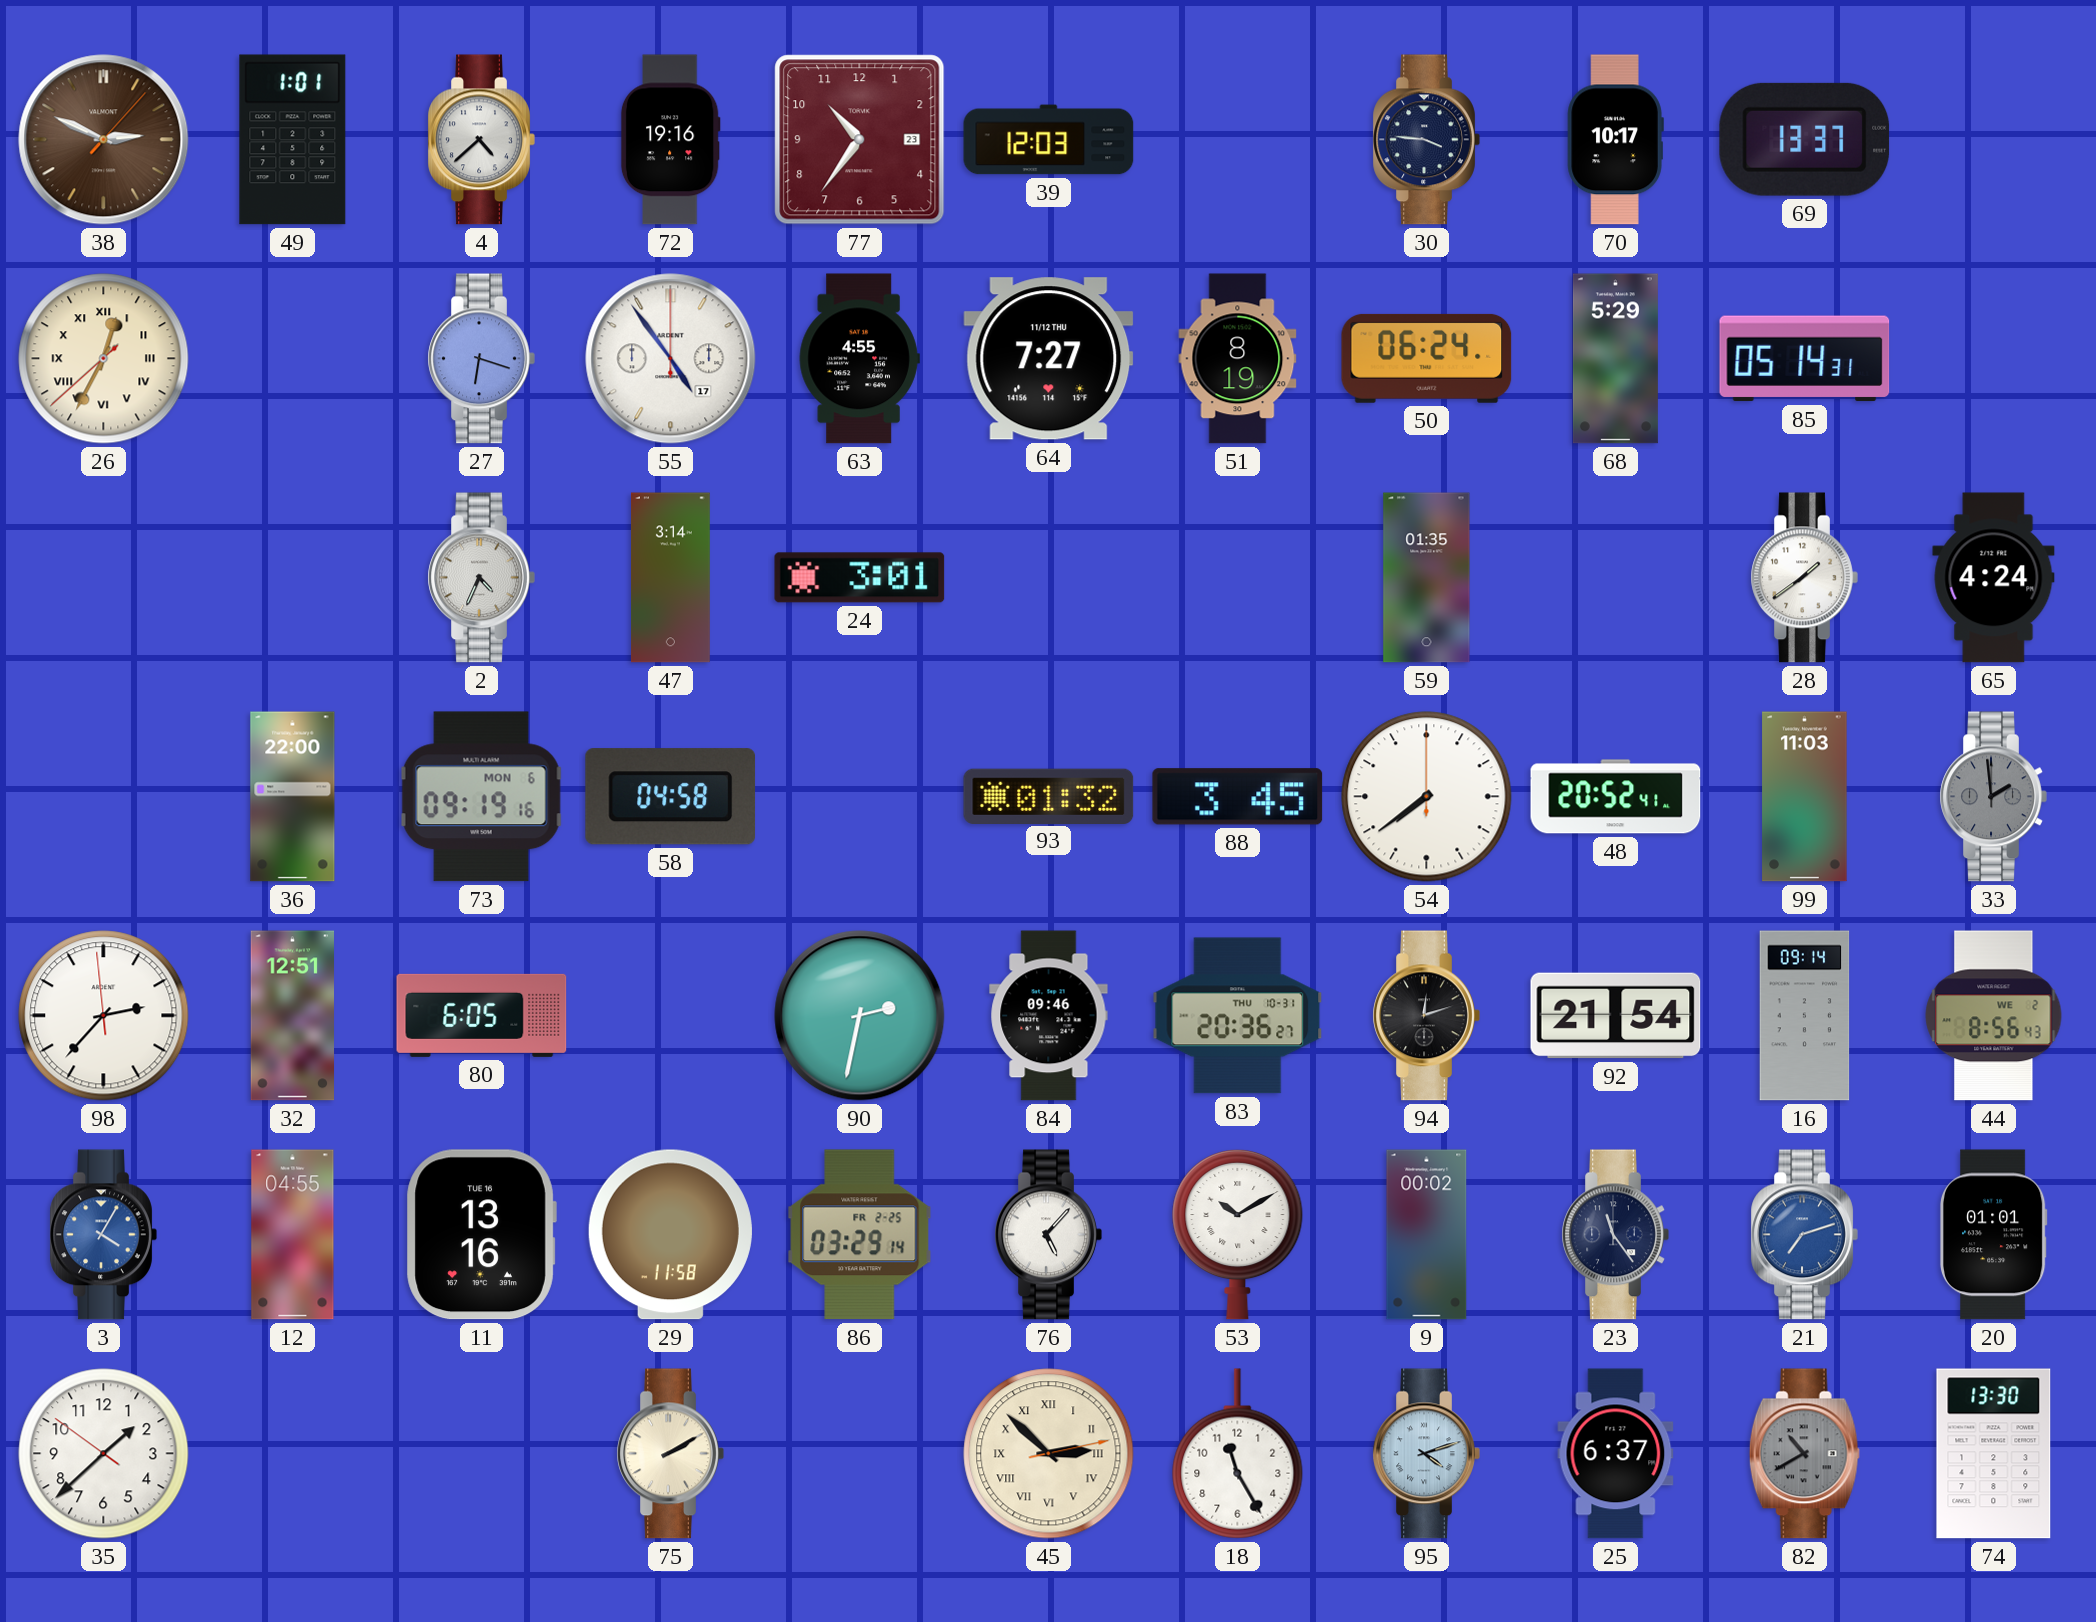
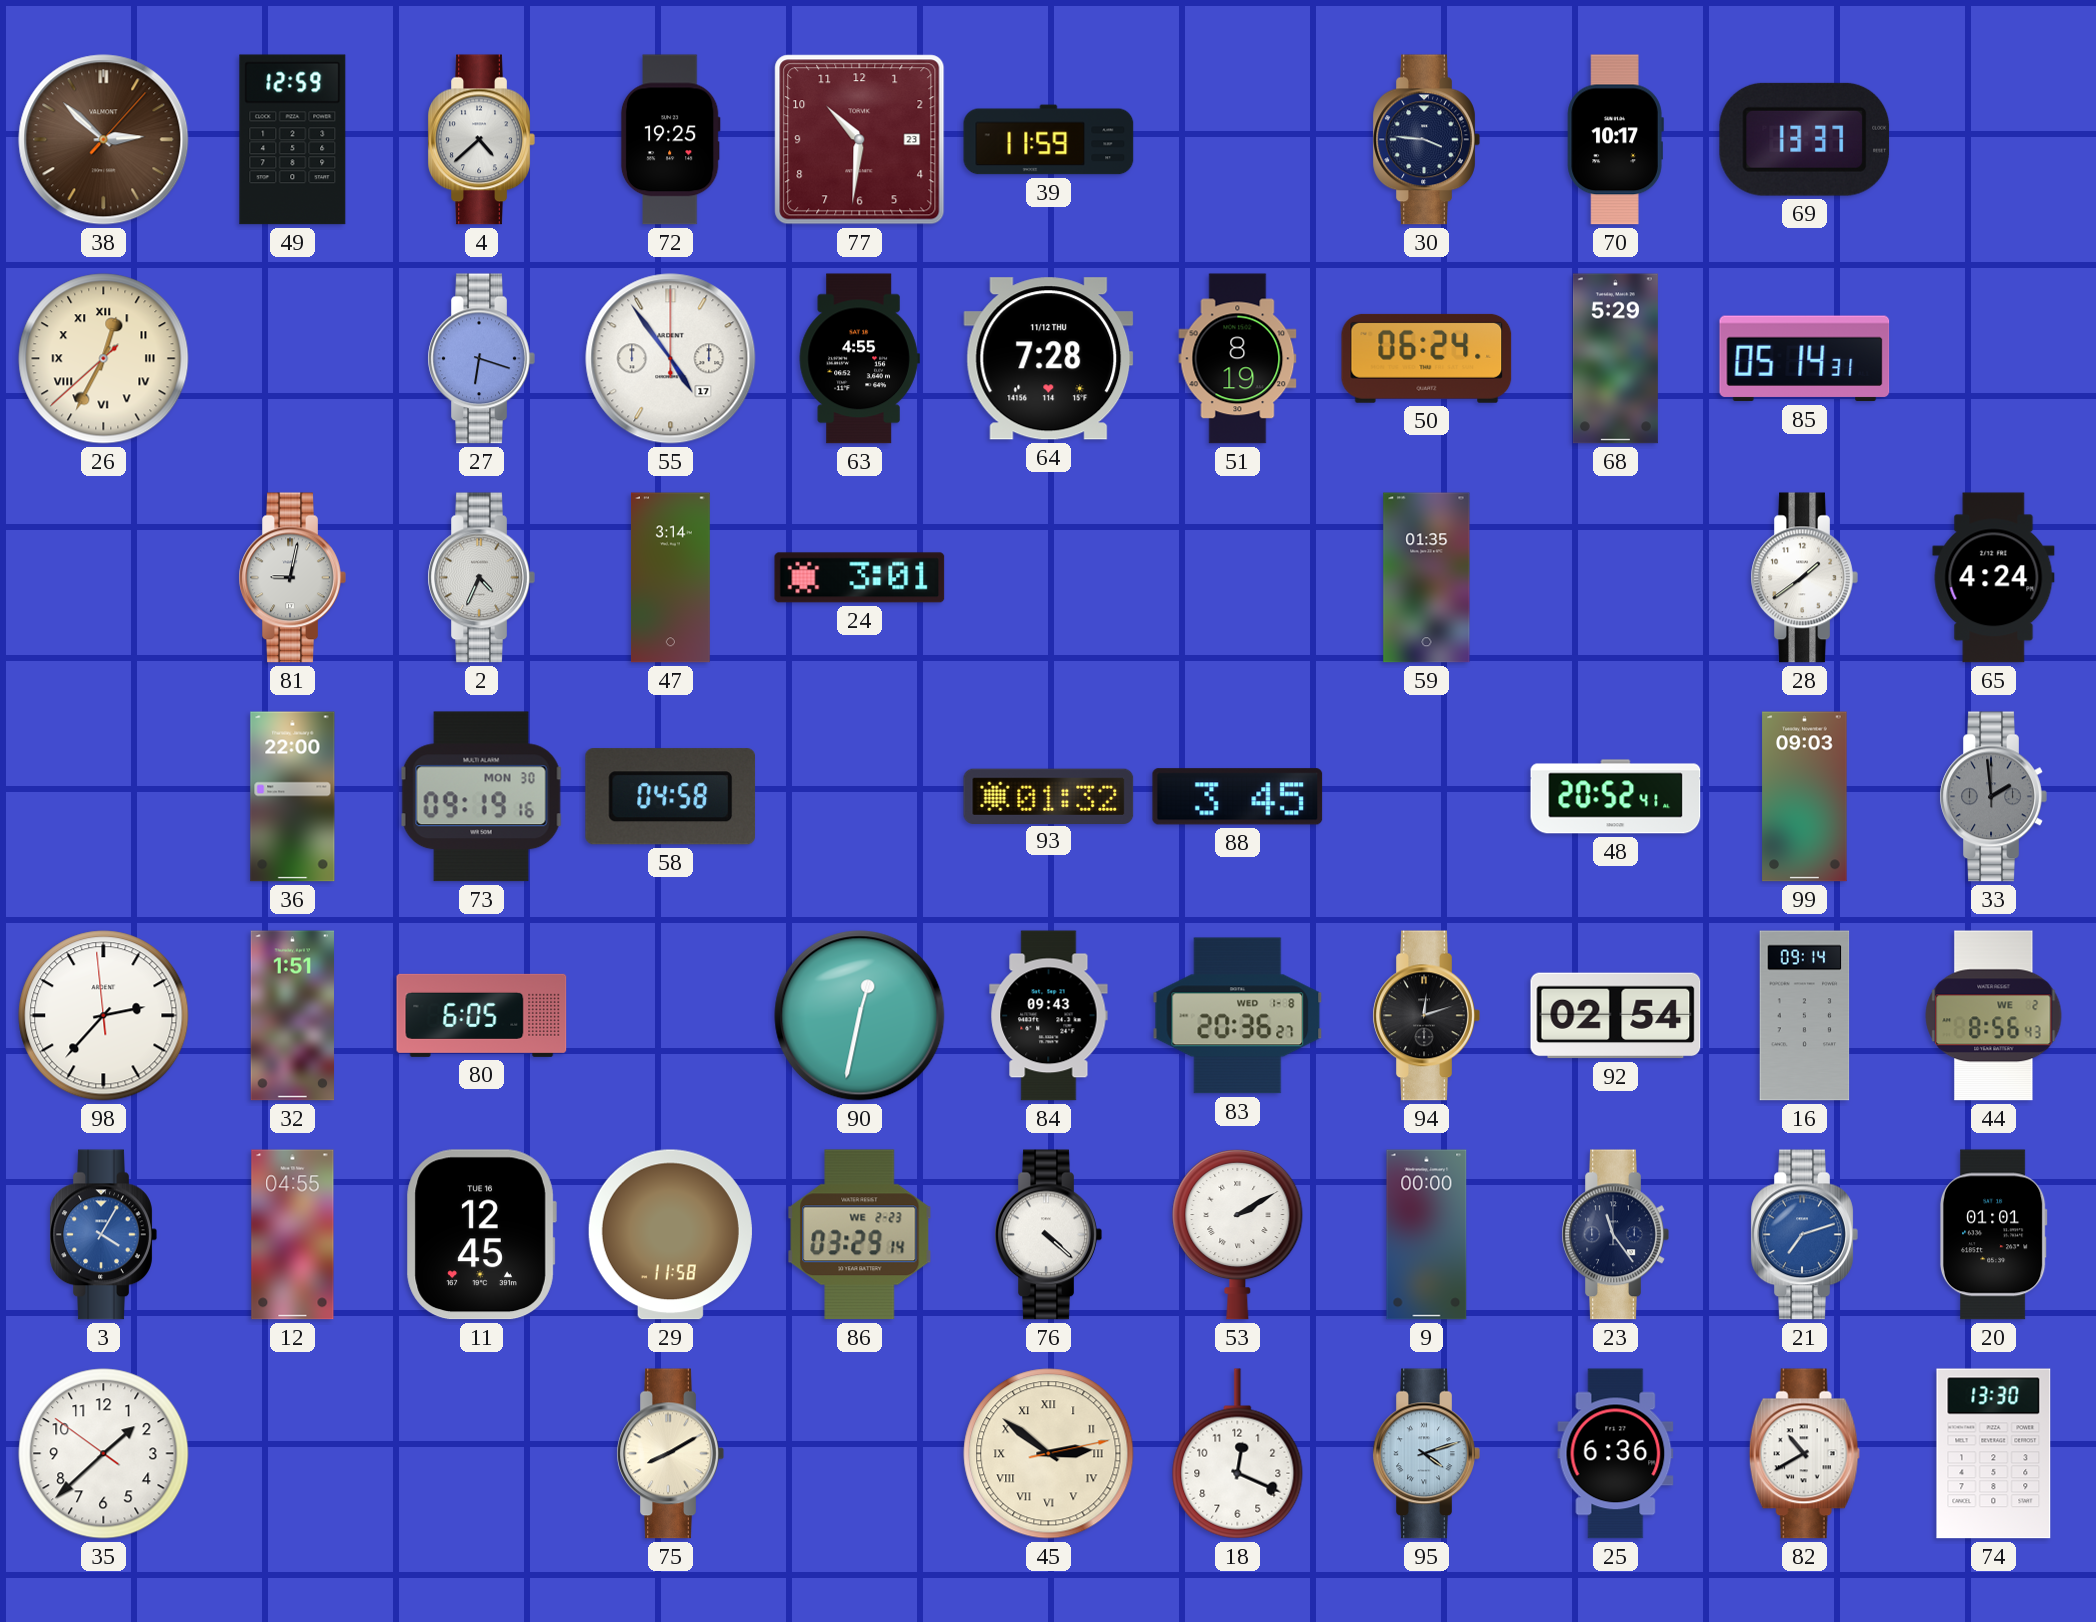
38: 2:49 -> 2:52
49: 1:01 -> 12:59
72: 19:16 -> 19:25
77: 10:36 -> 10:31
39: 12:03 -> 11:59
64: 7:27 -> 7:28
81: none -> 9:02
73 date: MON 6 -> MON 30
54: 7:39 -> none
99: 11:03 -> 09:03
32: 12:51 -> 1:51
90: 2:32 -> 12:32
84: 09:46 -> 09:43
83 date: THU 10-31 -> WED 1-8
92: 21:54 -> 02:54
11: 13:16 -> 12:45
86 date: FR 2-25 -> WE 2-23
76: 5:07 -> 4:22
53: 10:10 -> 2:10
9: 00:02 -> 00:00
75: 2:10 -> 8:10
45: 2:52 -> 2:51
18: 11:25 -> 12:19
25: 6:37 -> 6:36
82 dial: grey -> white
